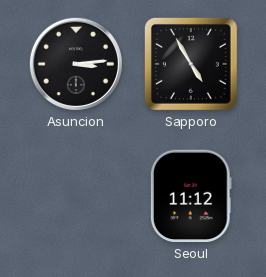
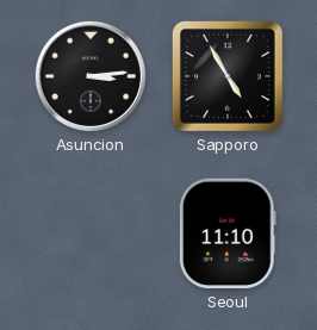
Seoul: 11:12 -> 11:10
